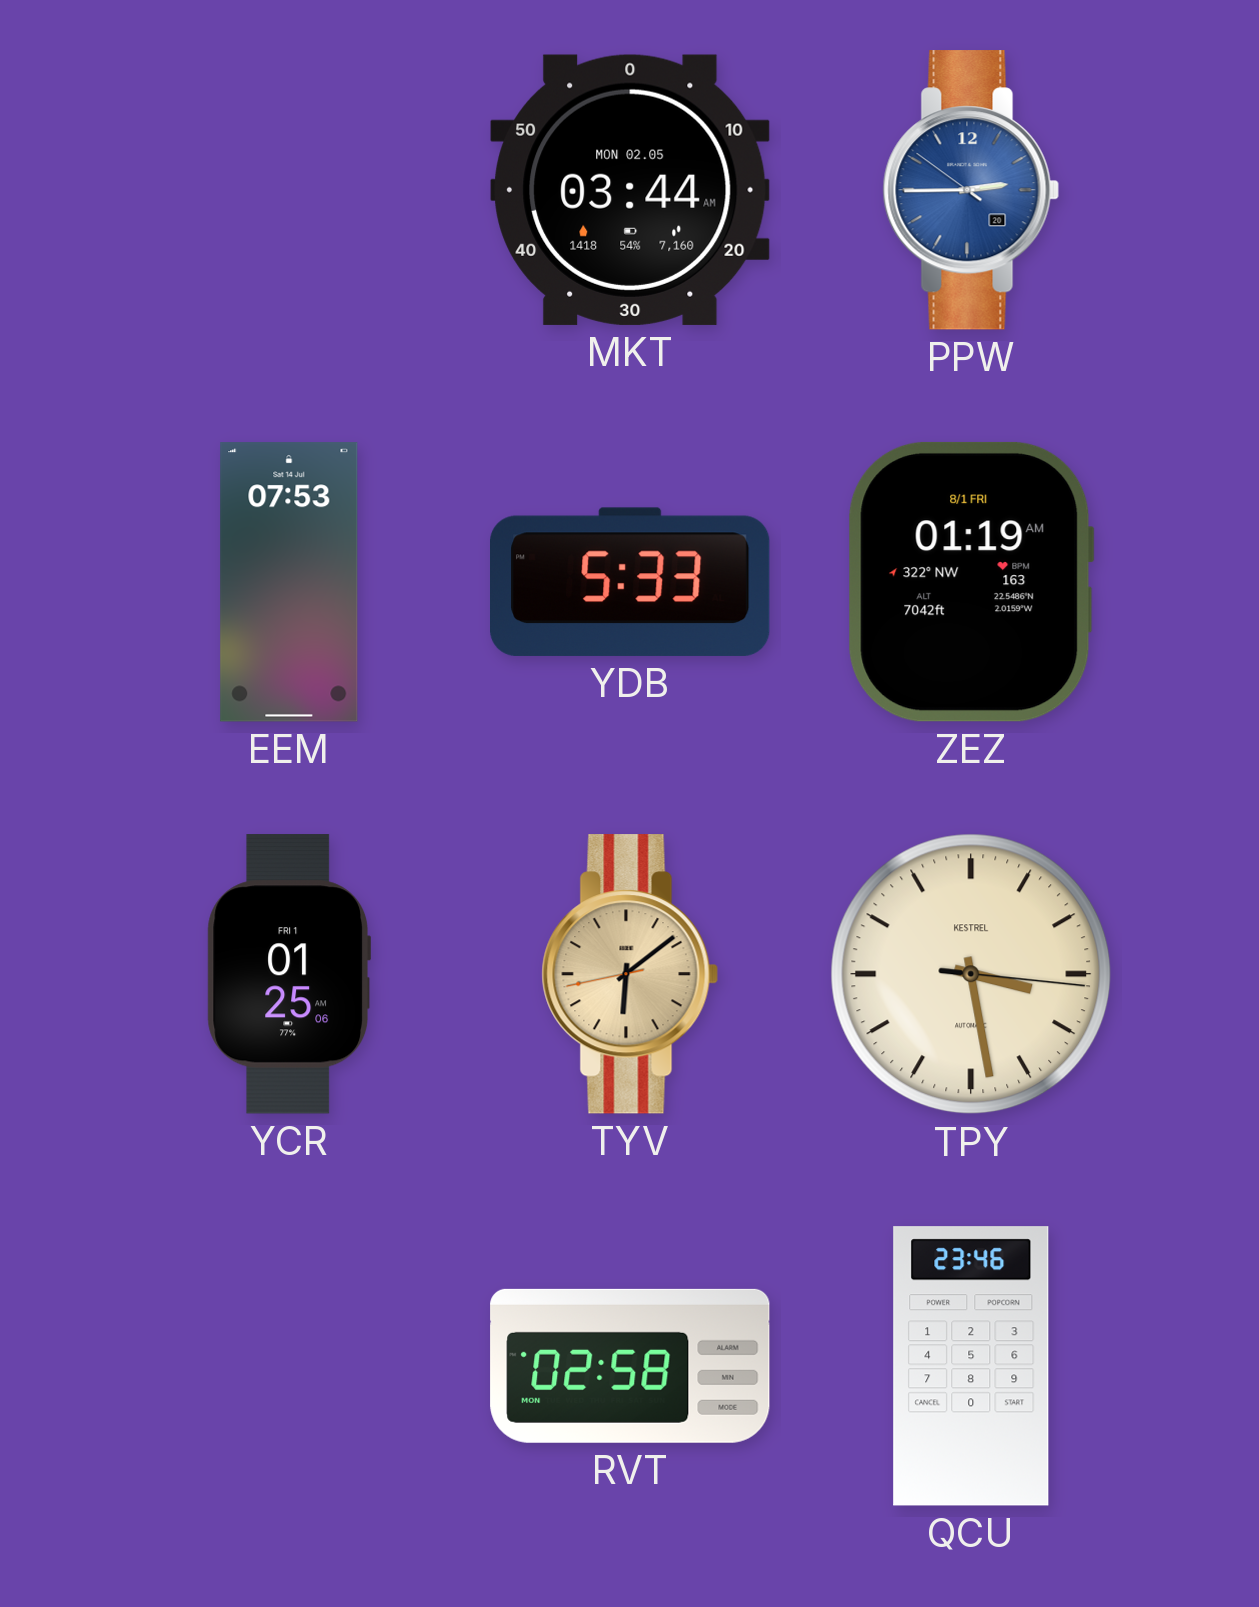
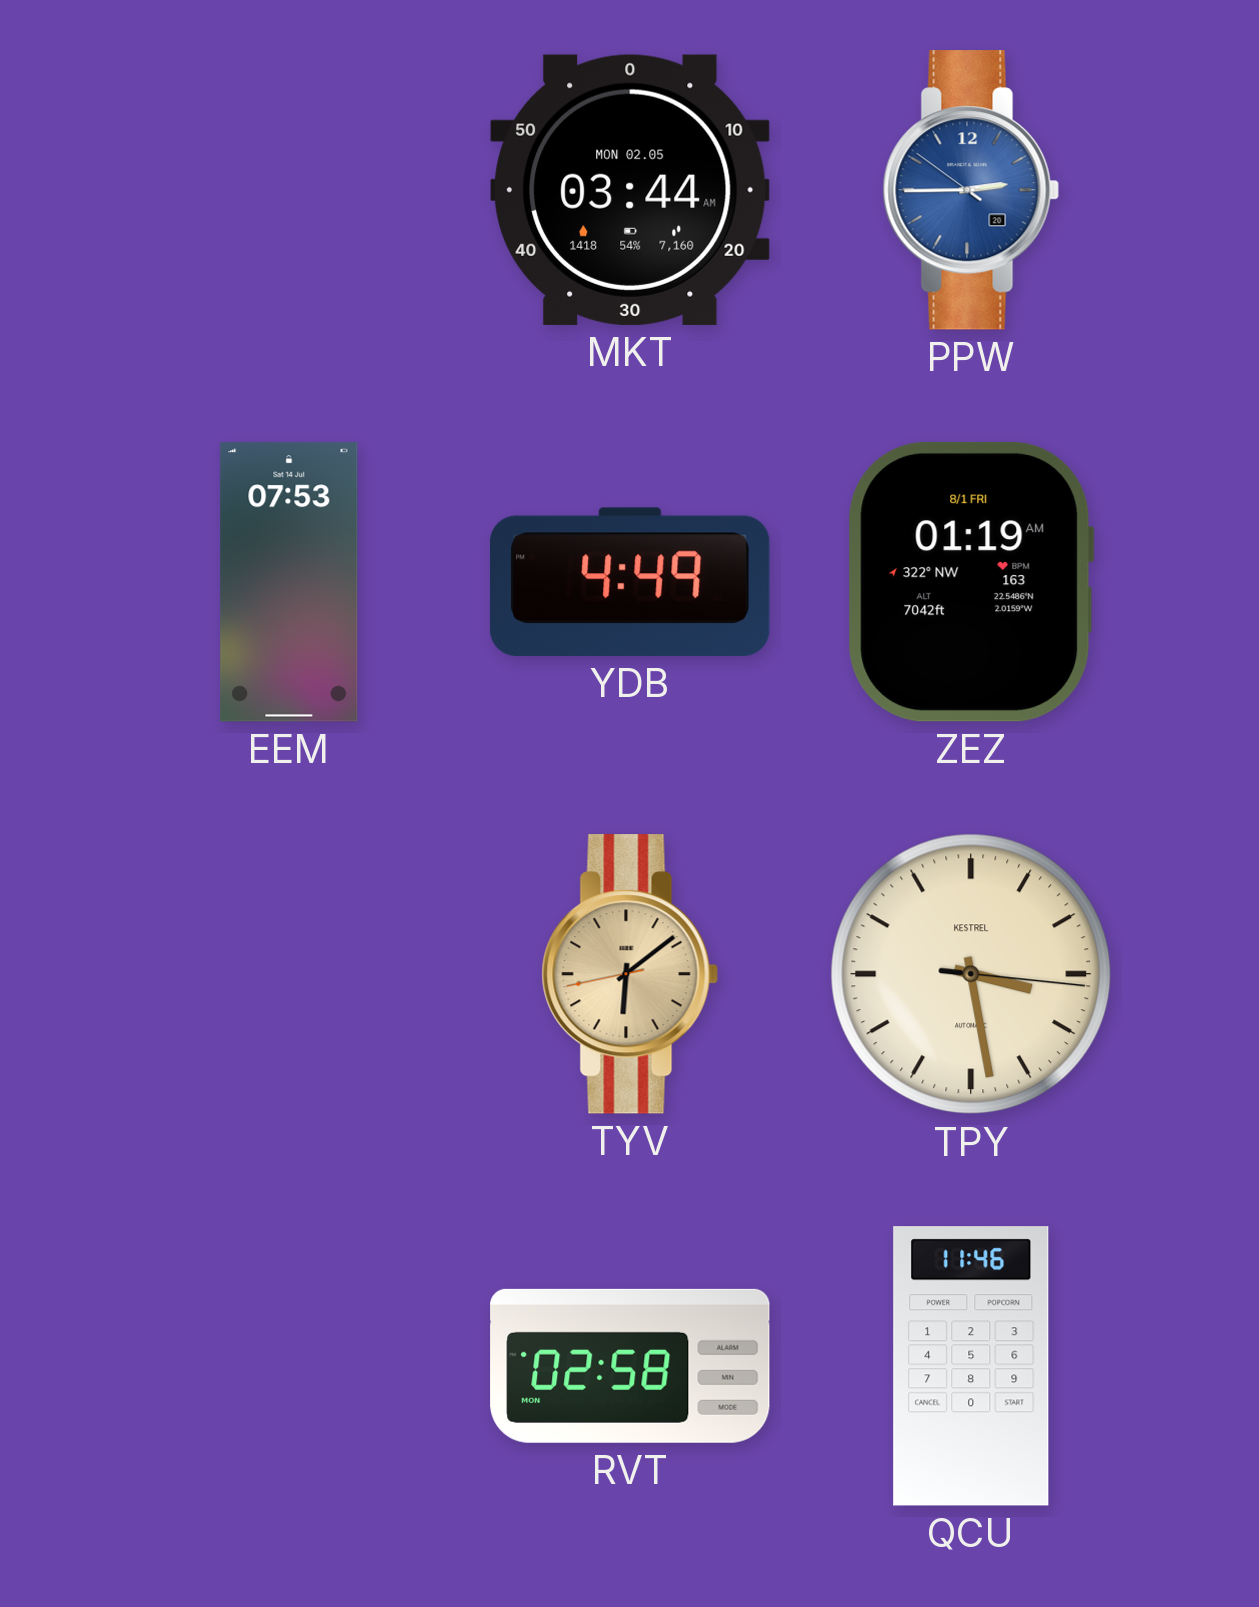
YDB: 5:33 -> 4:49
YCR: 01:25 -> none
QCU: 23:46 -> 11:46
